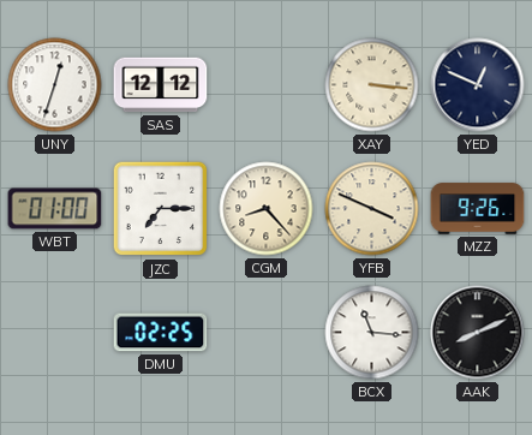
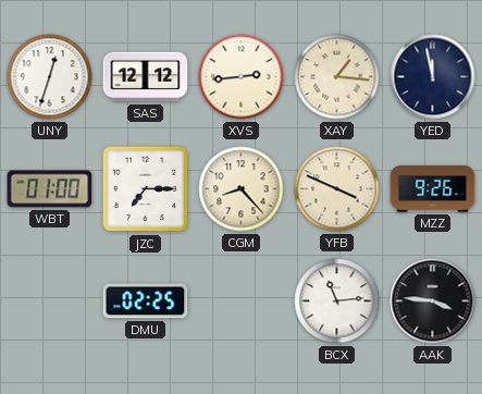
XVS: none -> 2:44
XAY: 3:16 -> 1:16
YED: 12:49 -> 11:58
BCX: 11:16 -> 11:14
AAK: 8:11 -> 3:46
